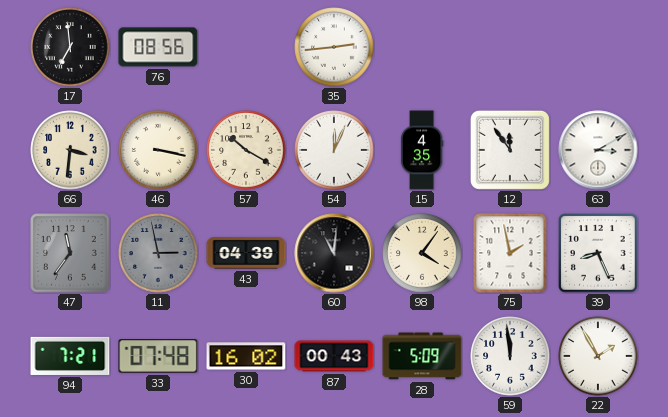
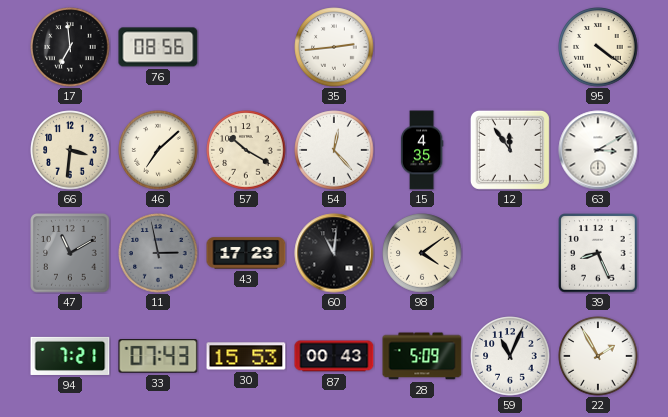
95: none -> 4:21
46: 3:17 -> 7:08
54: 12:04 -> 12:23
47: 11:36 -> 11:10
43: 04:39 -> 17:23
98: 4:06 -> 4:09
75: 1:58 -> none
33: 07:48 -> 07:43
30: 16:02 -> 15:53
59: 11:59 -> 11:04
